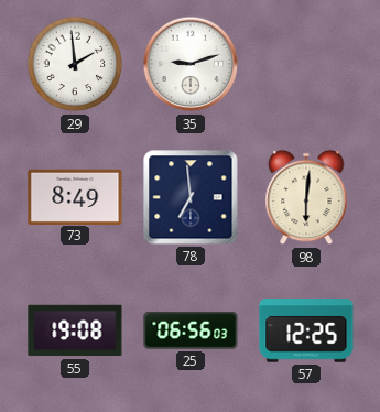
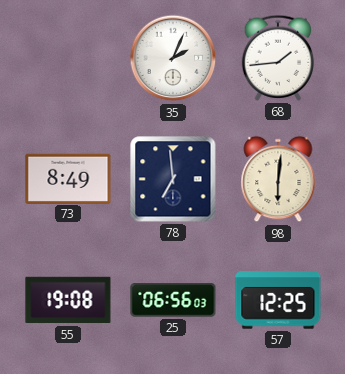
29: 1:59 -> none
35: 9:12 -> 2:04
68: none -> 1:44
